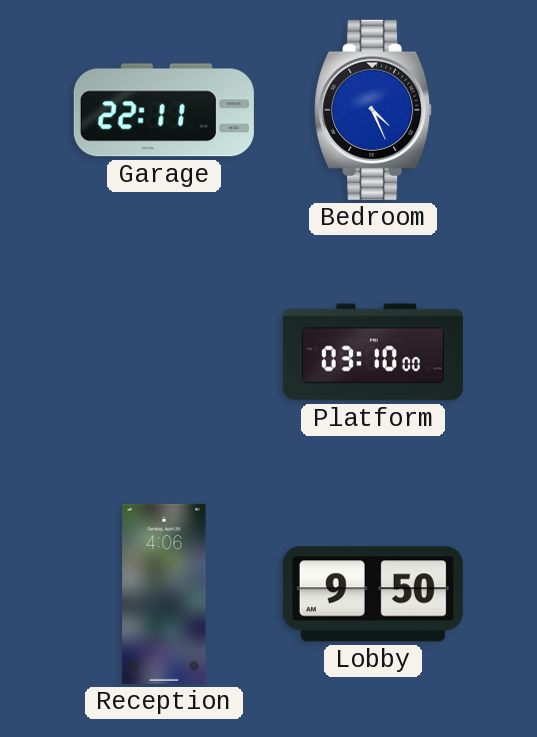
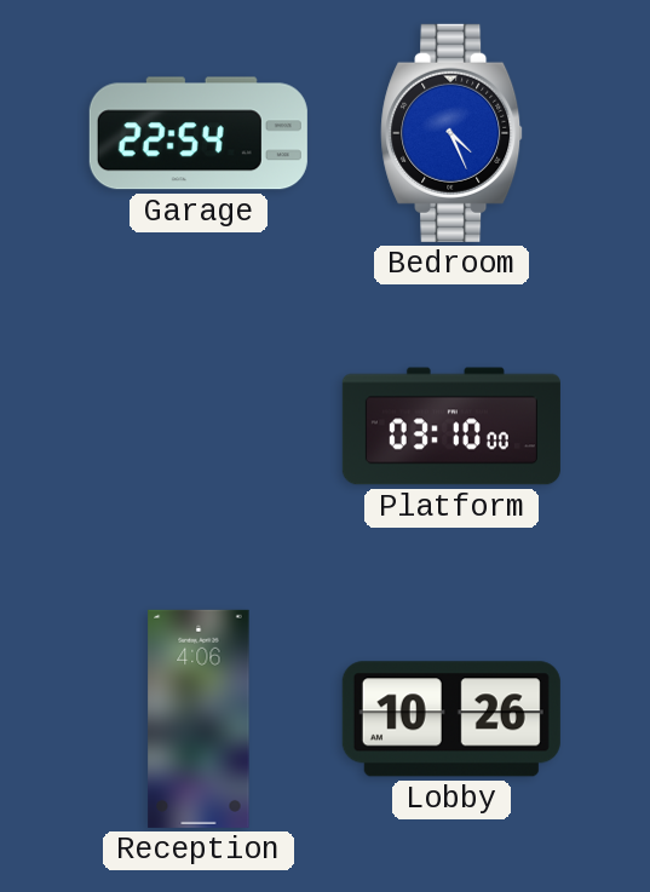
Garage: 22:11 -> 22:54
Lobby: 9:50 -> 10:26
